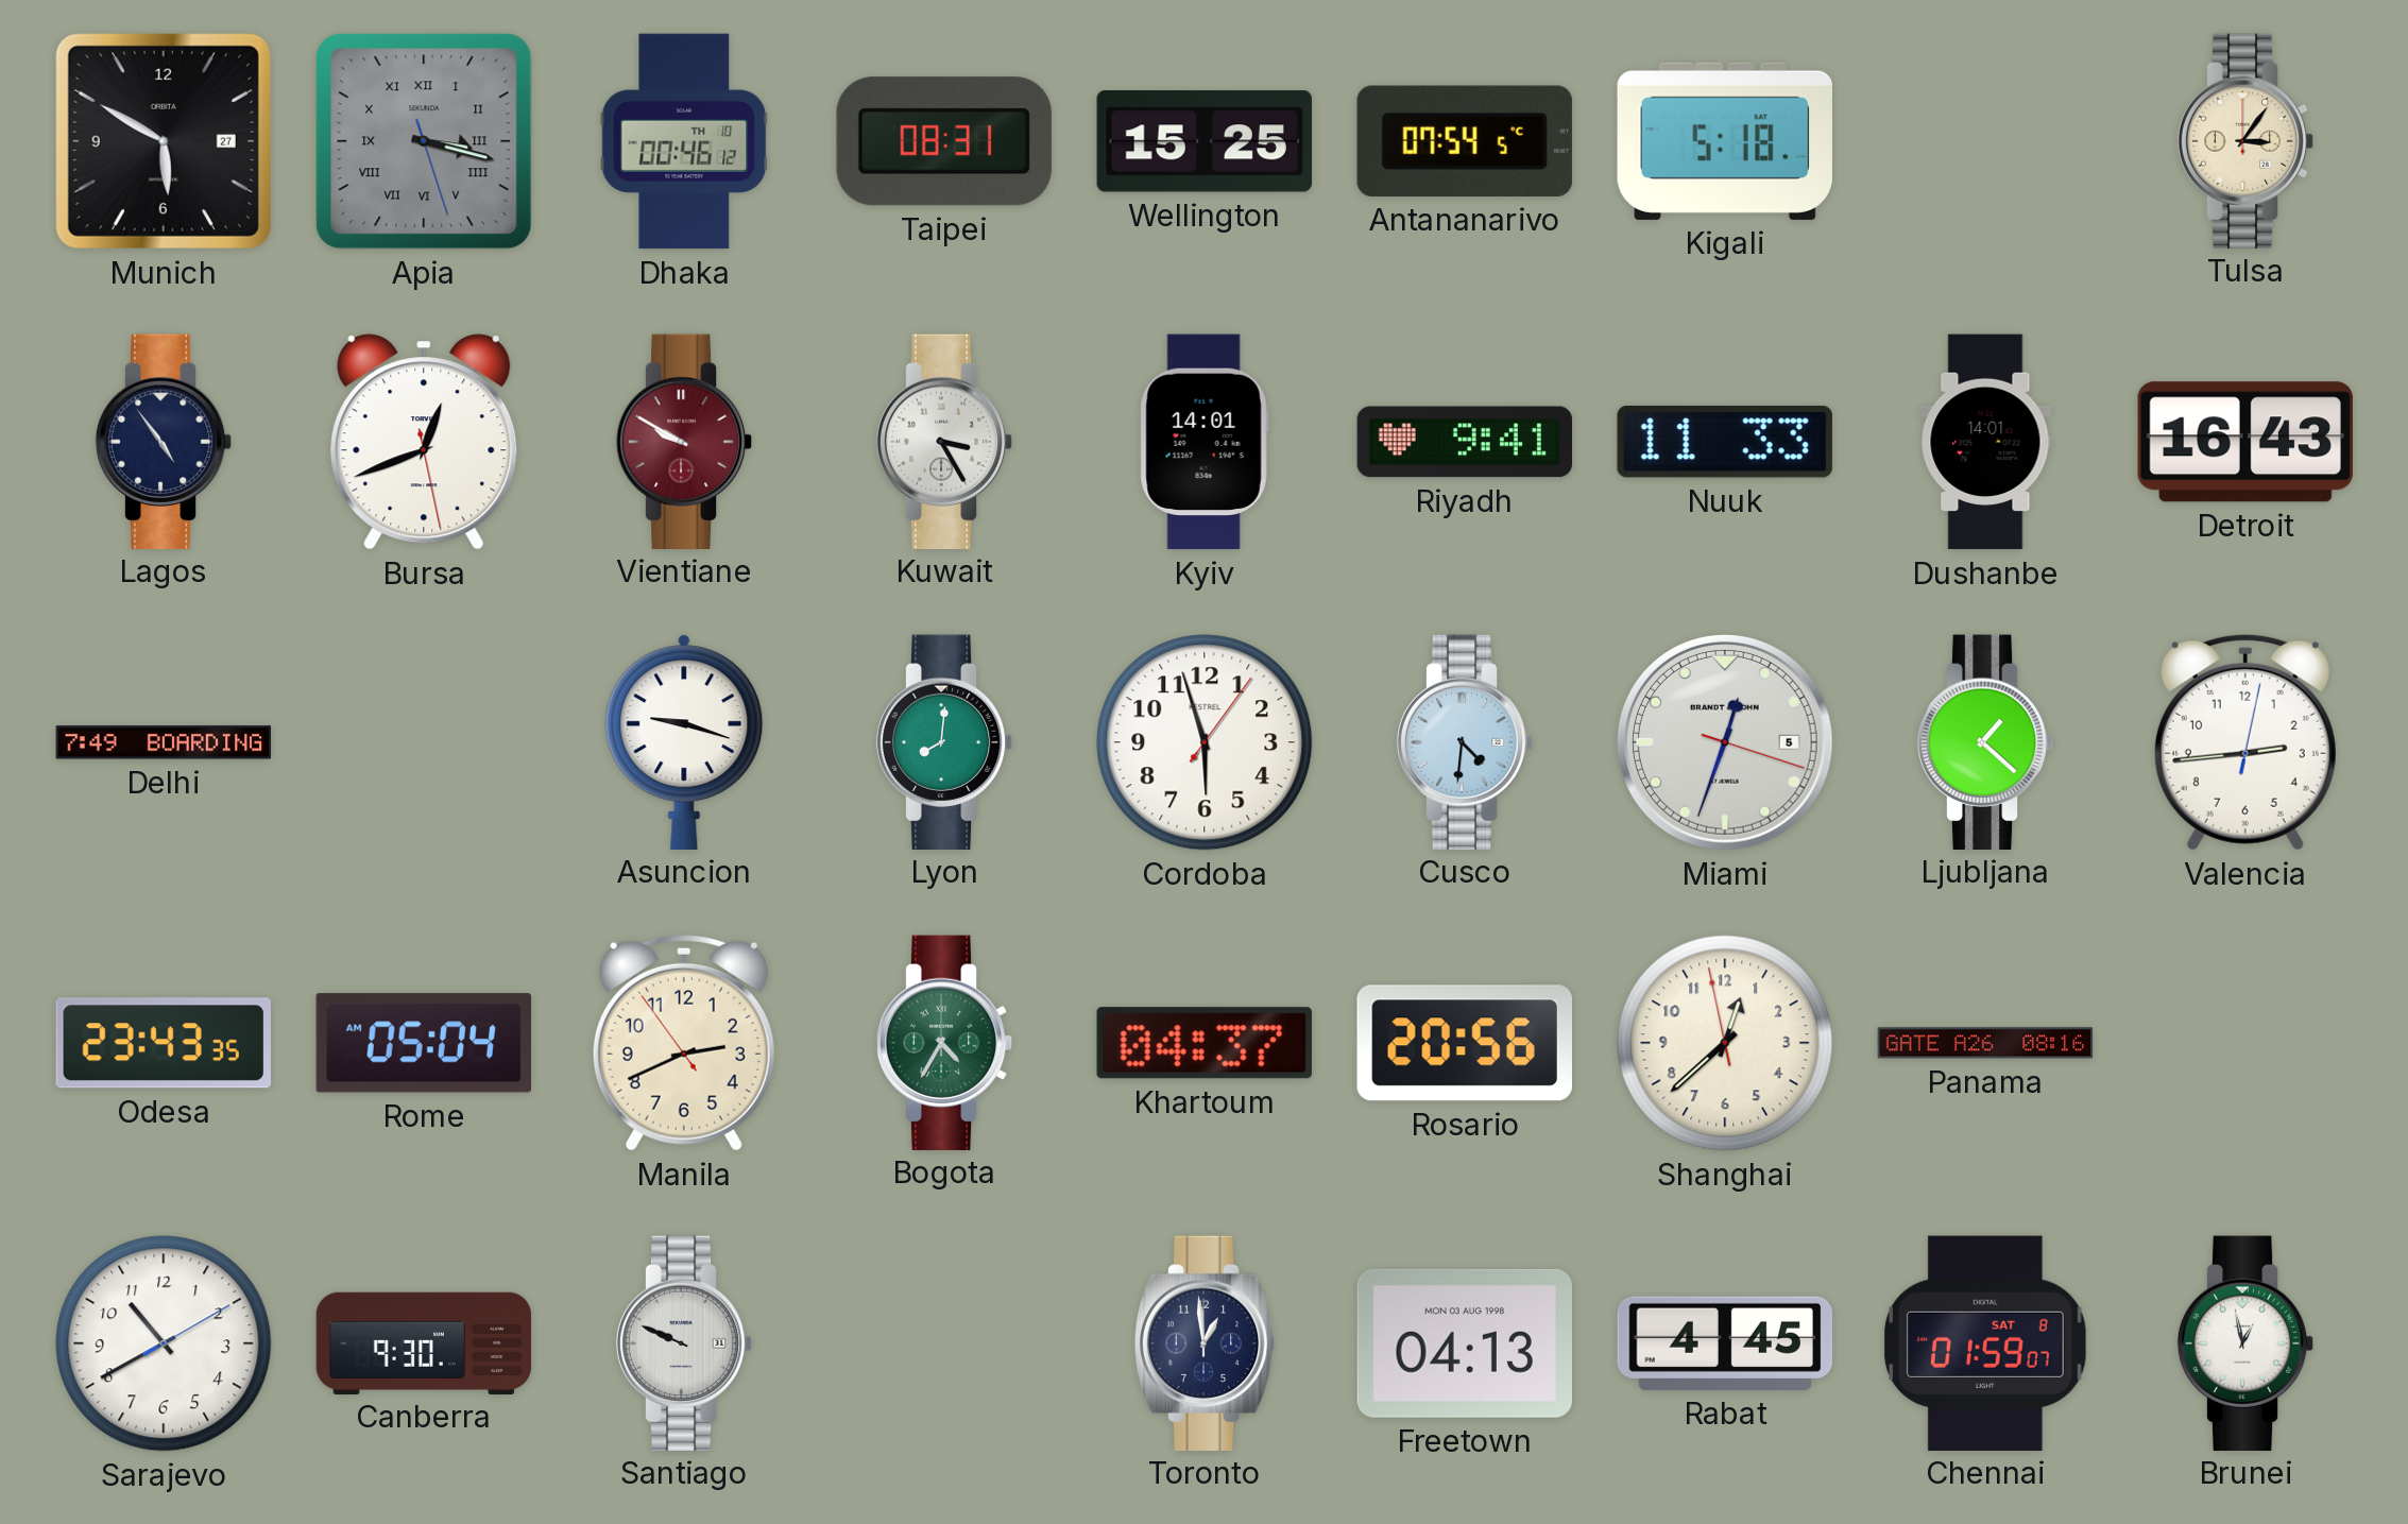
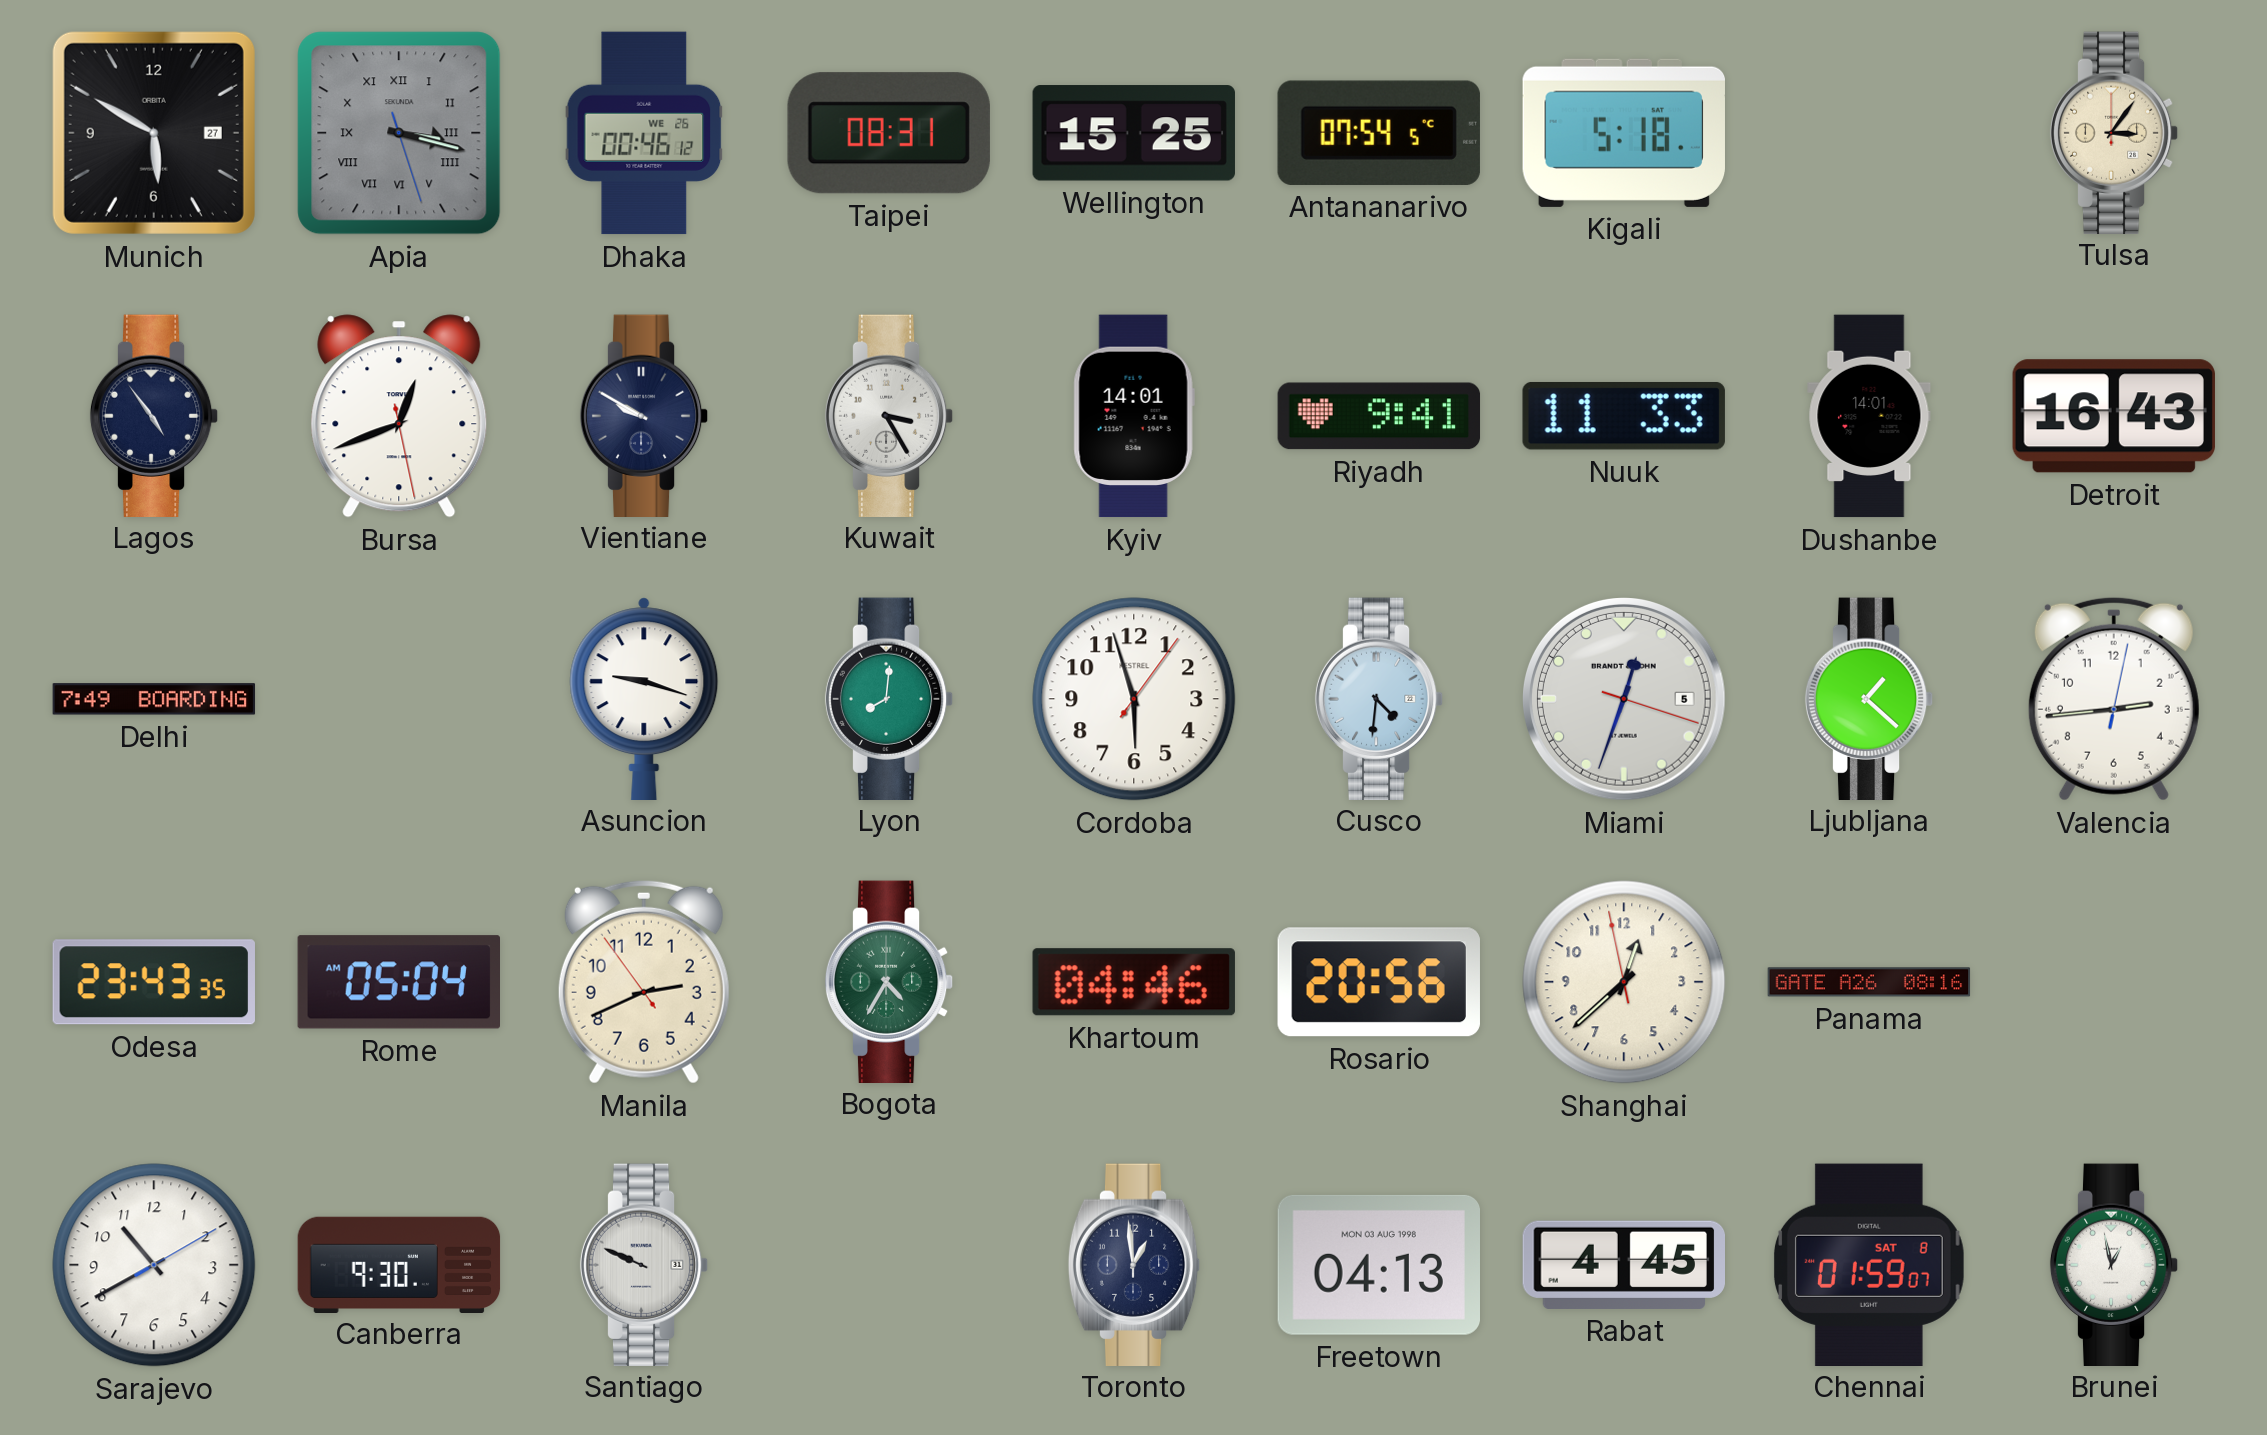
Dhaka date: TH 10 -> WE 26
Vientiane dial: burgundy -> navy
Khartoum: 04:37 -> 04:46
